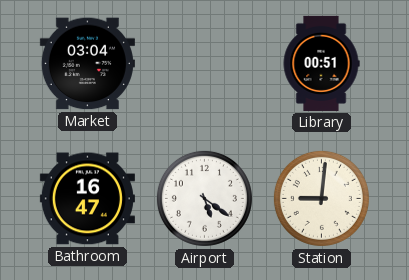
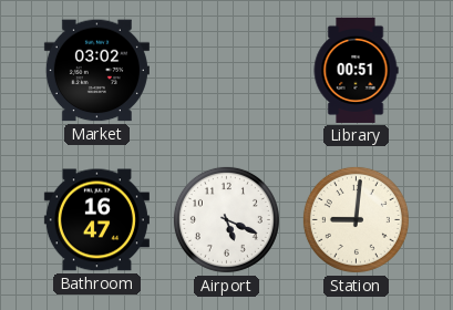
Market: 03:04 -> 03:02
Airport: 5:21 -> 5:19
